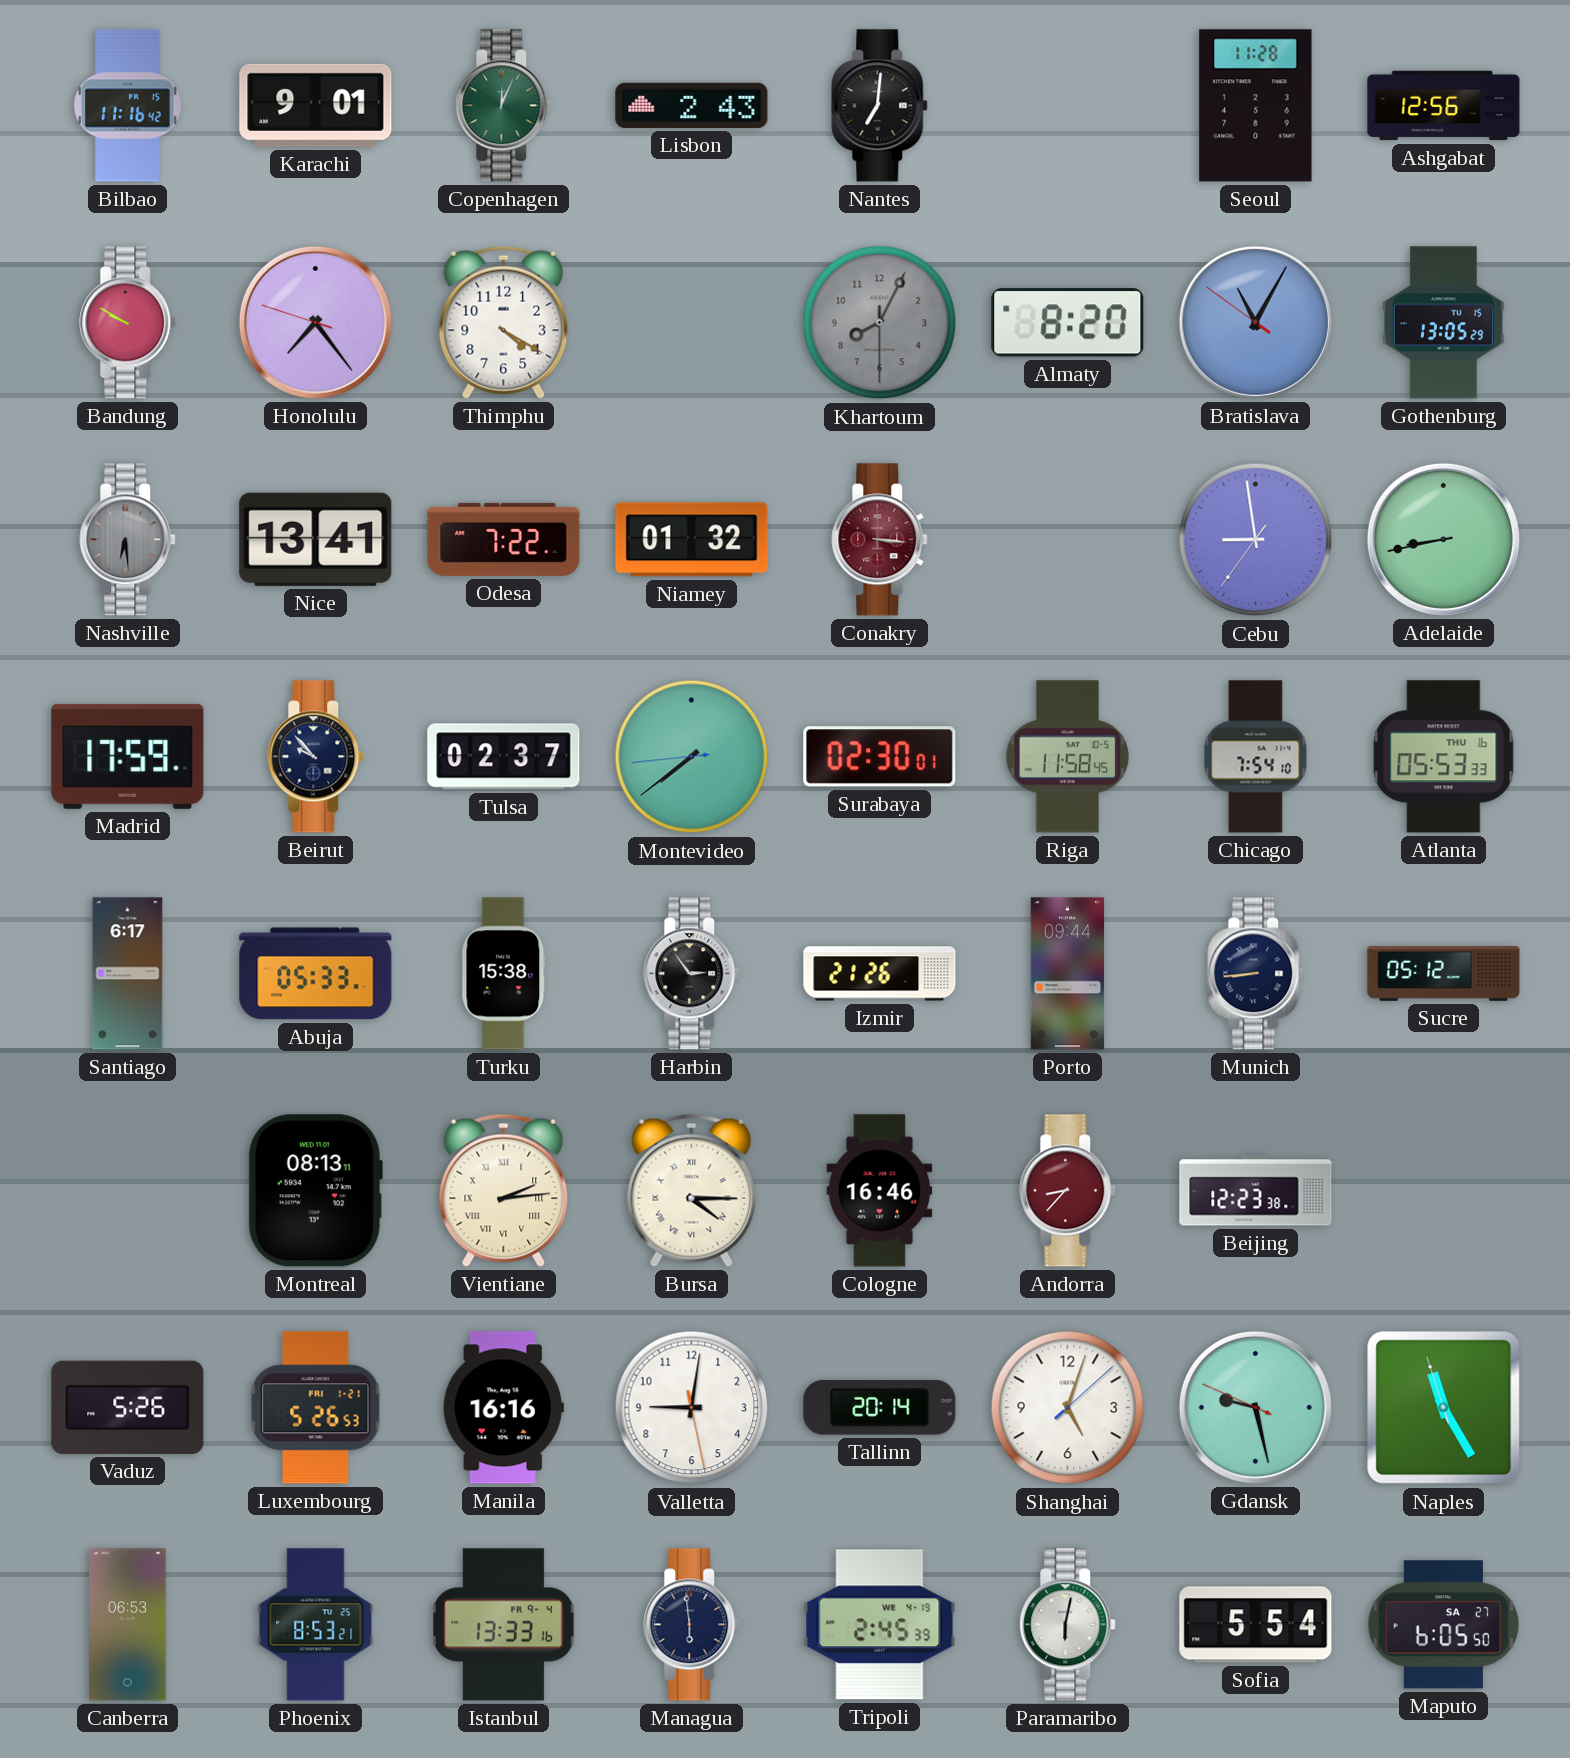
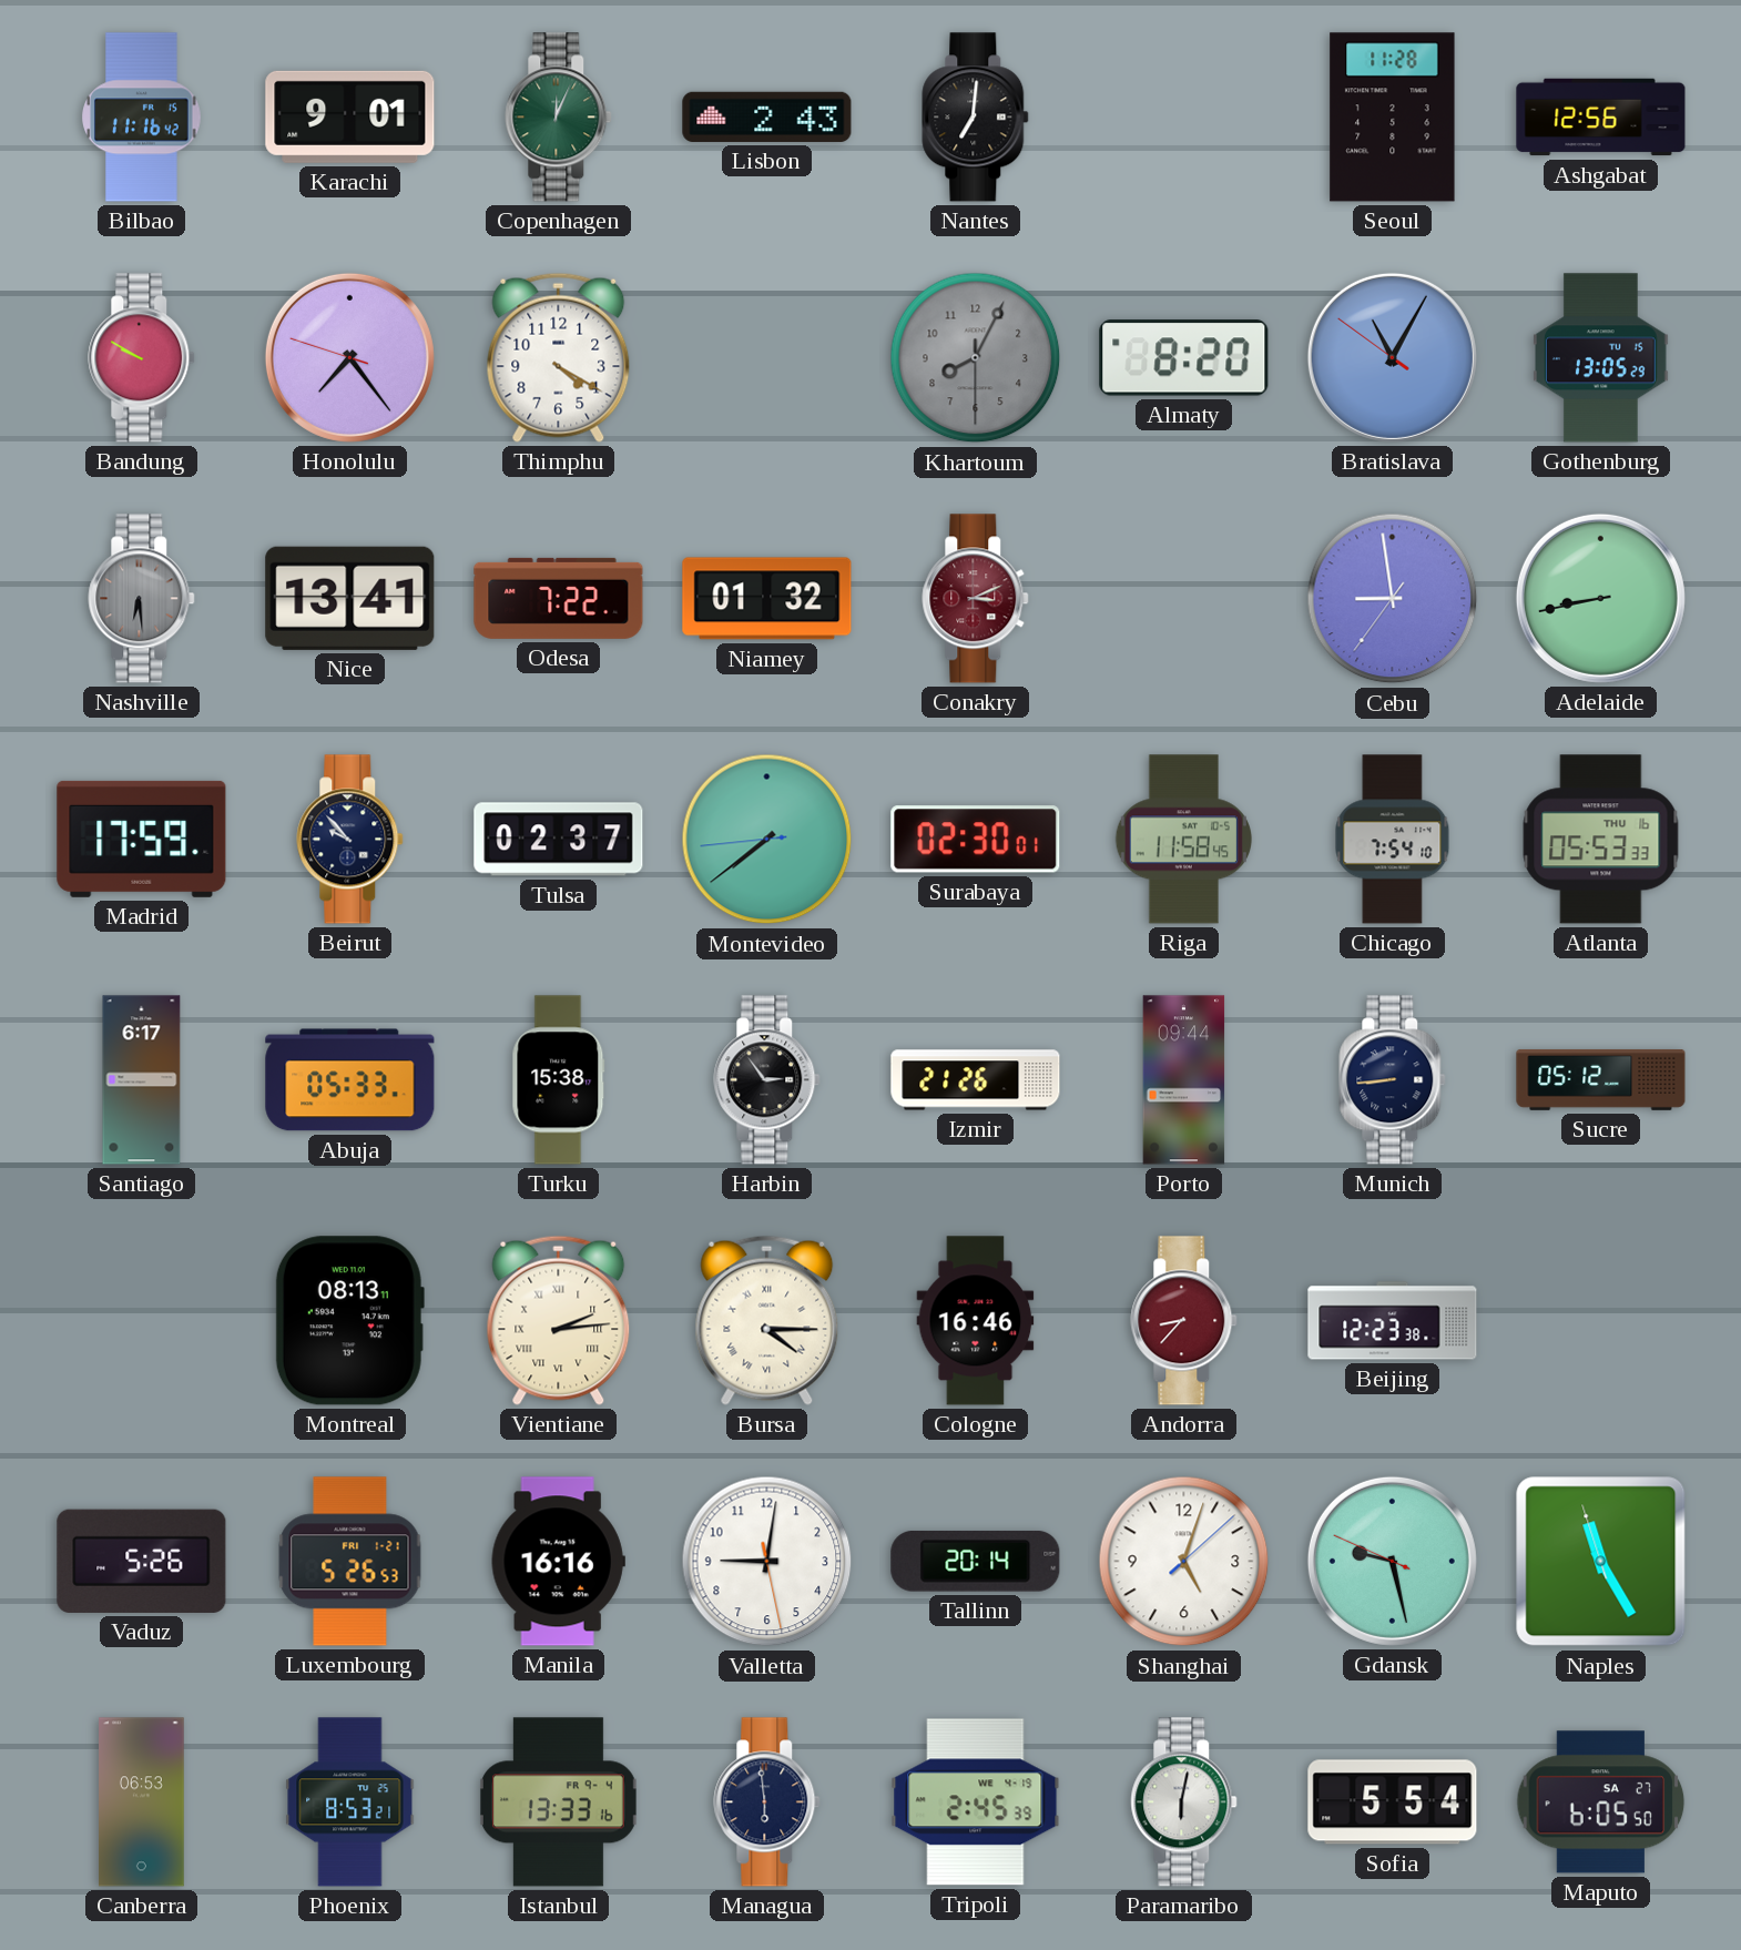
Conakry: 3:16 -> 3:11
